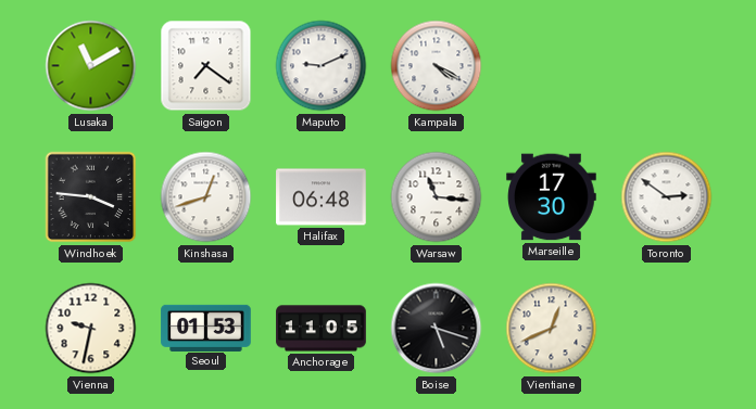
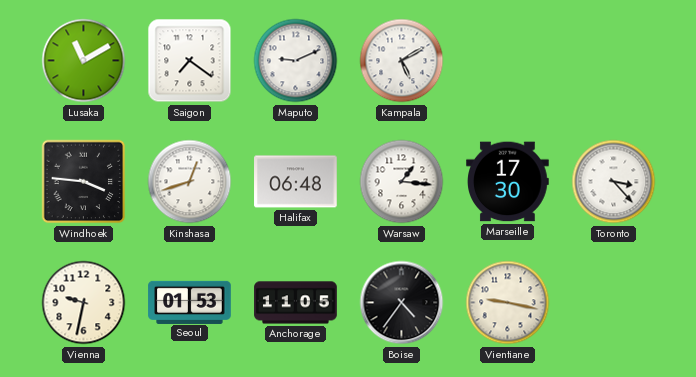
Kampala: 4:20 -> 5:10
Warsaw: 11:16 -> 1:16
Toronto: 2:51 -> 3:23
Boise: 5:18 -> 4:36
Vientiane: 12:41 -> 9:17
